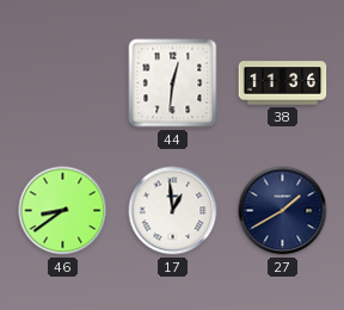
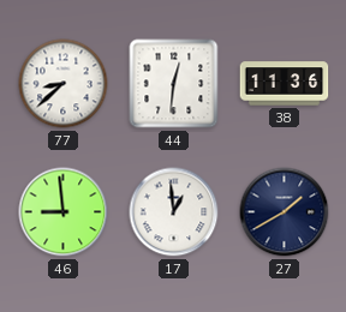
77: none -> 8:38
46: 8:39 -> 8:59
